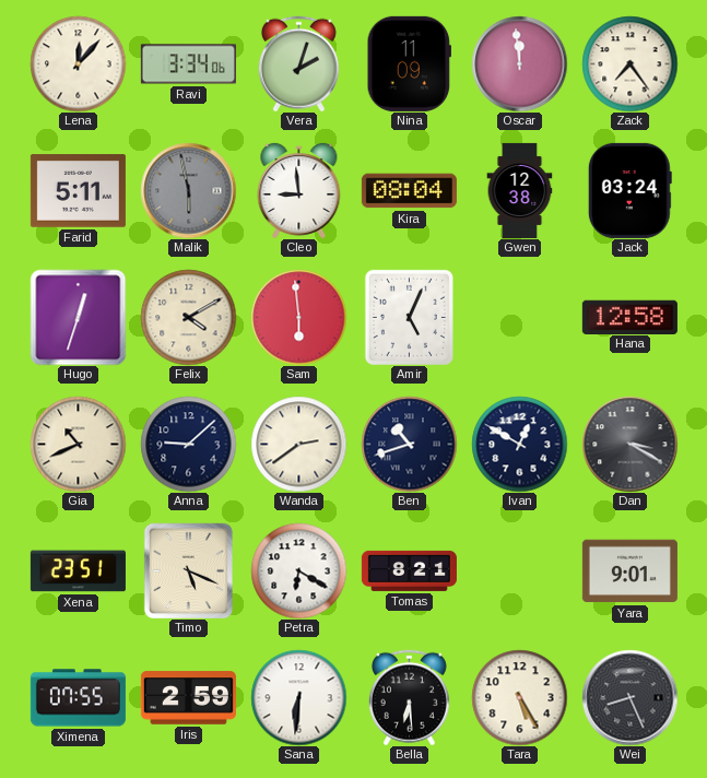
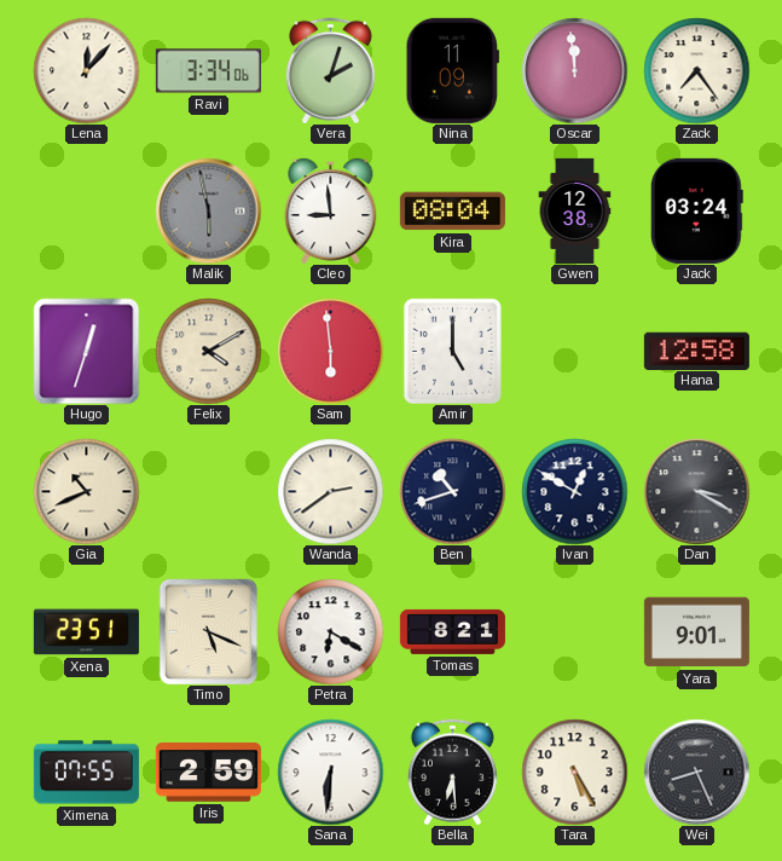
Farid: 5:11 -> none
Amir: 5:04 -> 5:00
Anna: 9:08 -> none
